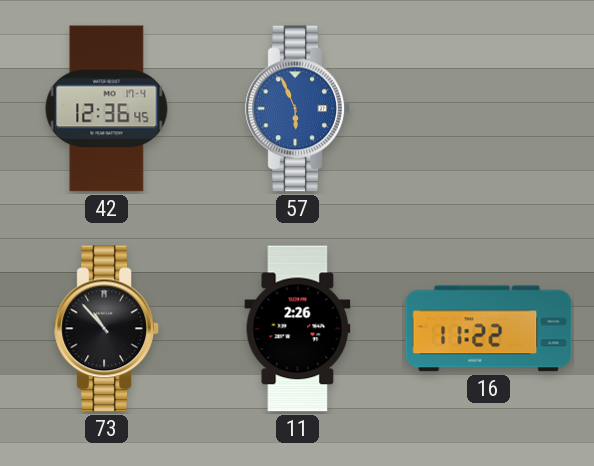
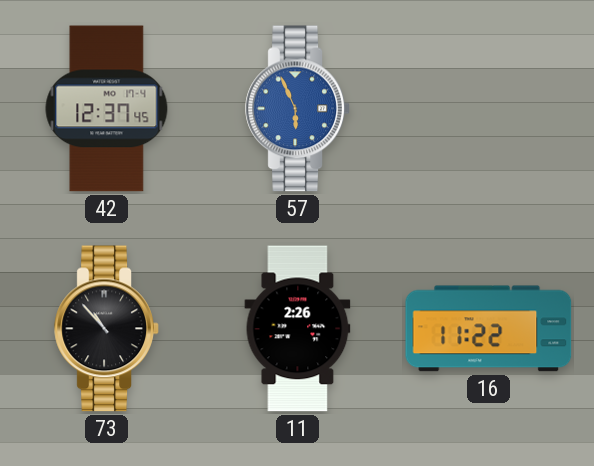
42: 12:36 -> 12:37
